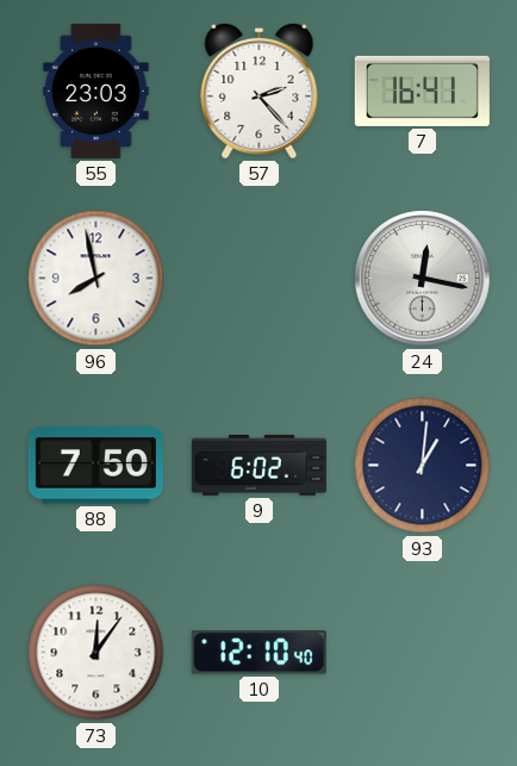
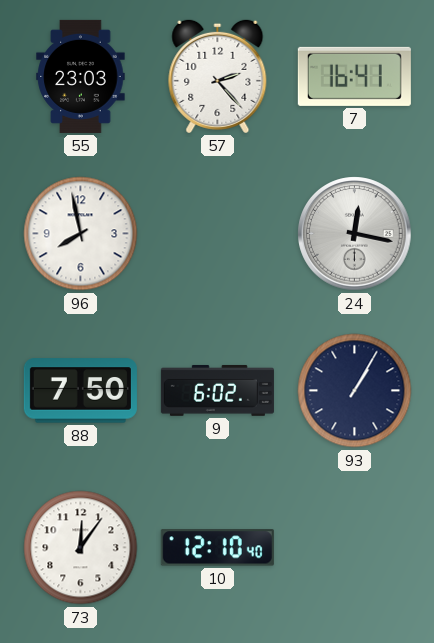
93: 1:01 -> 1:05
